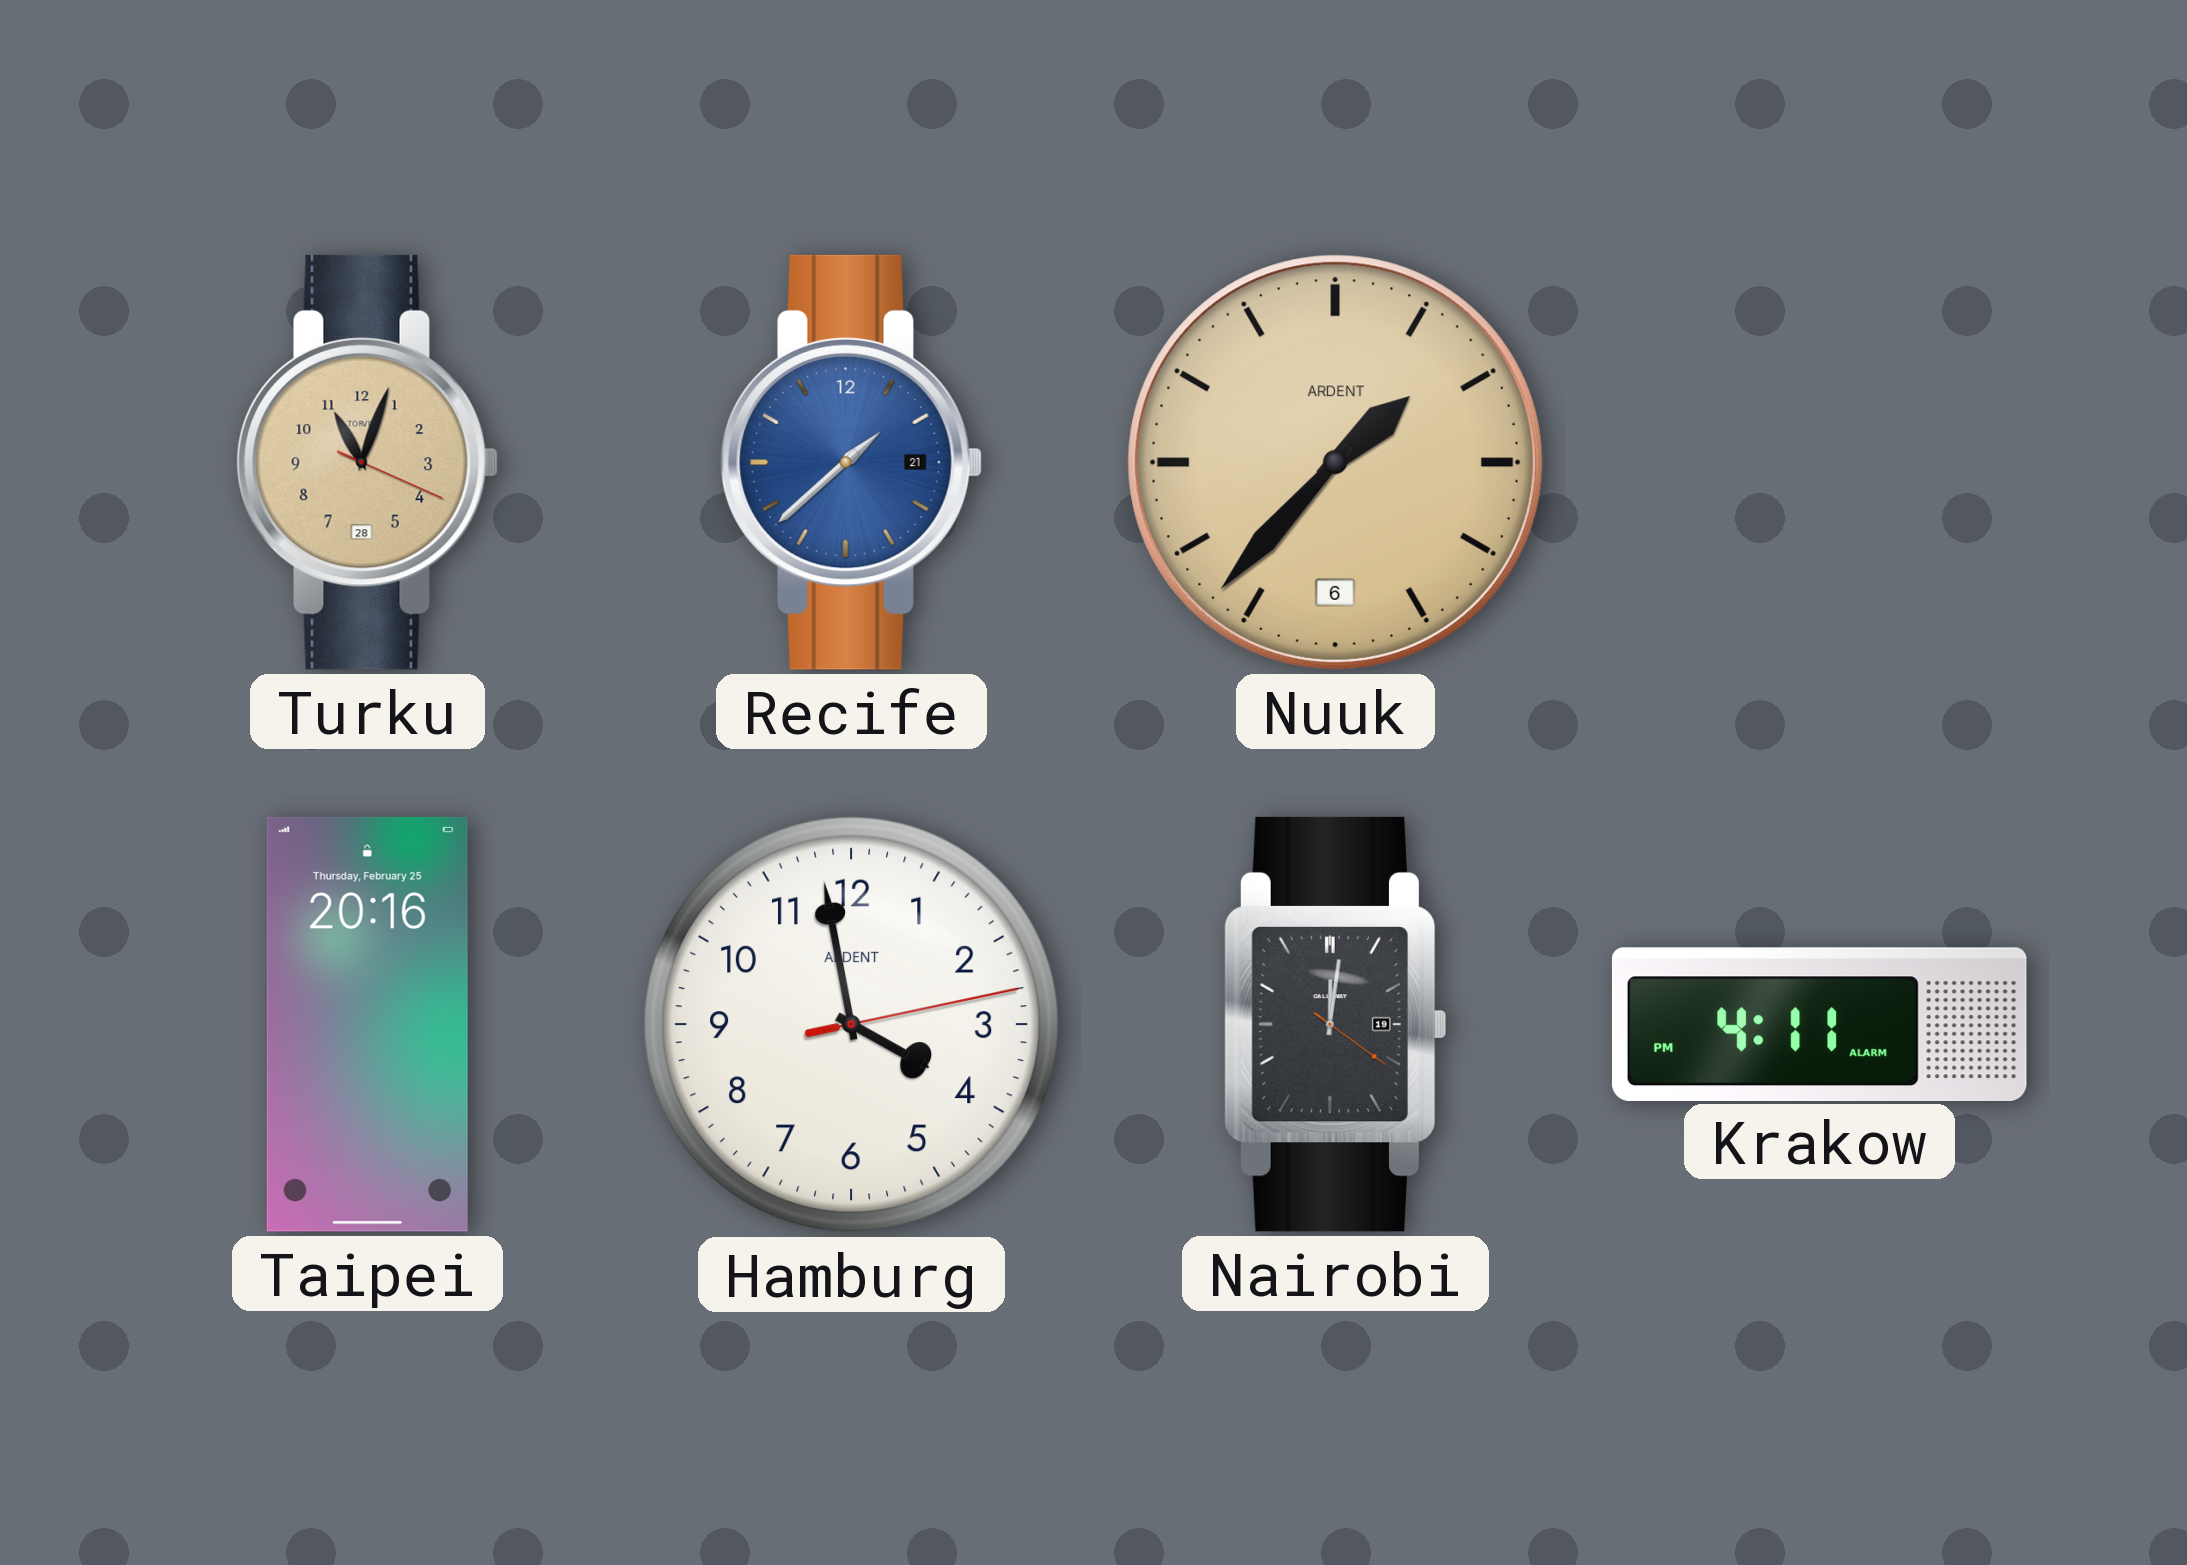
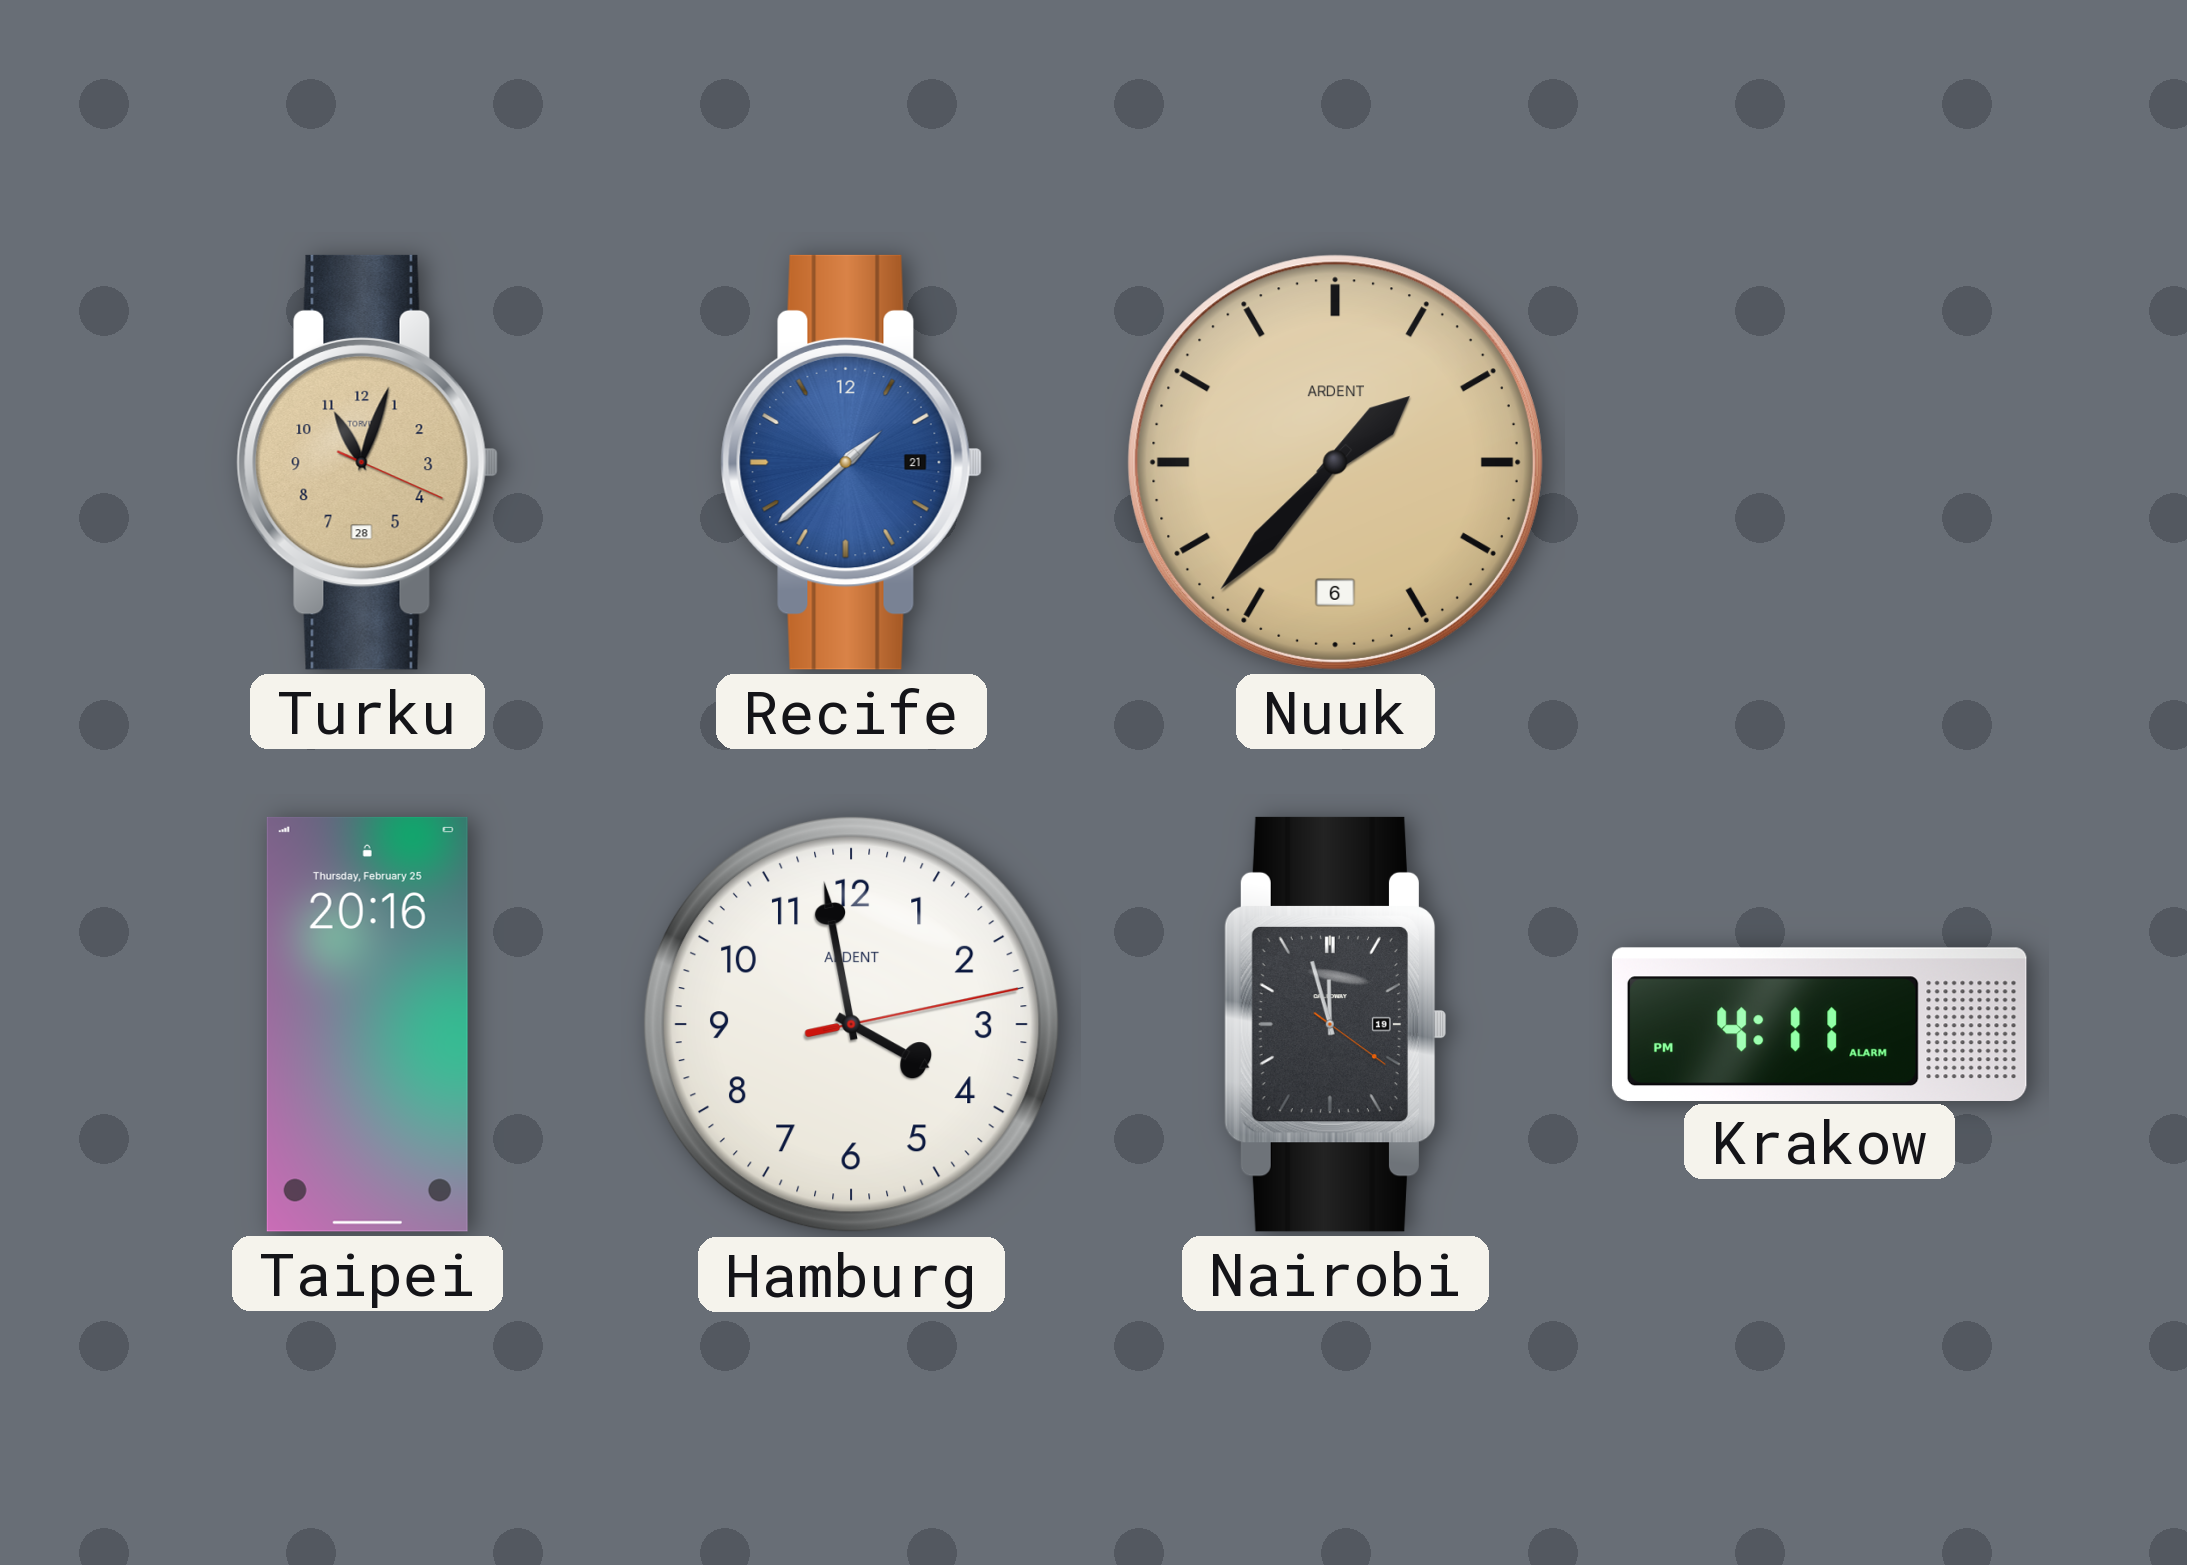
Nairobi: 12:01 -> 11:57
